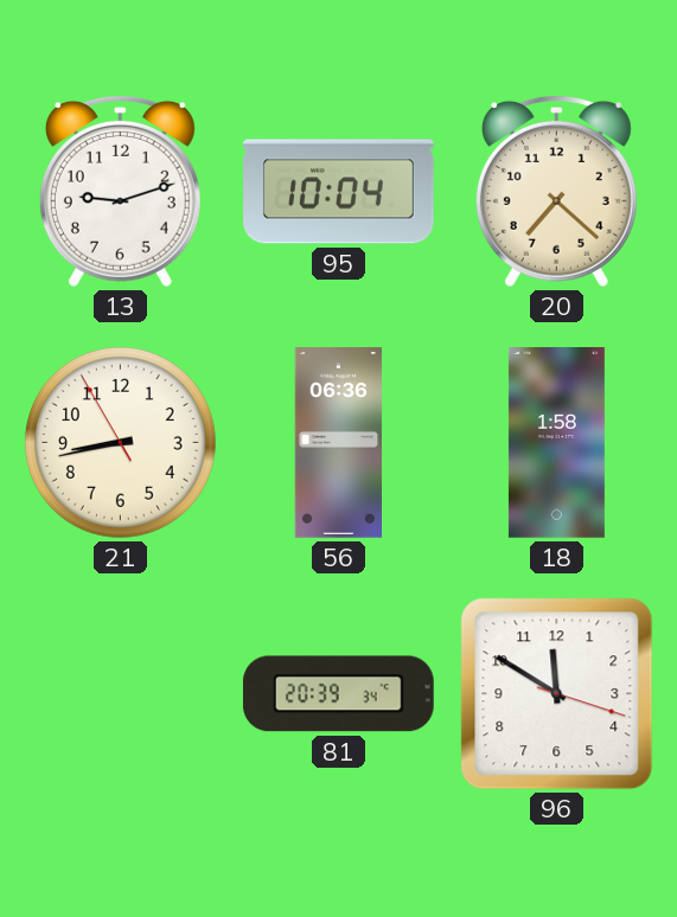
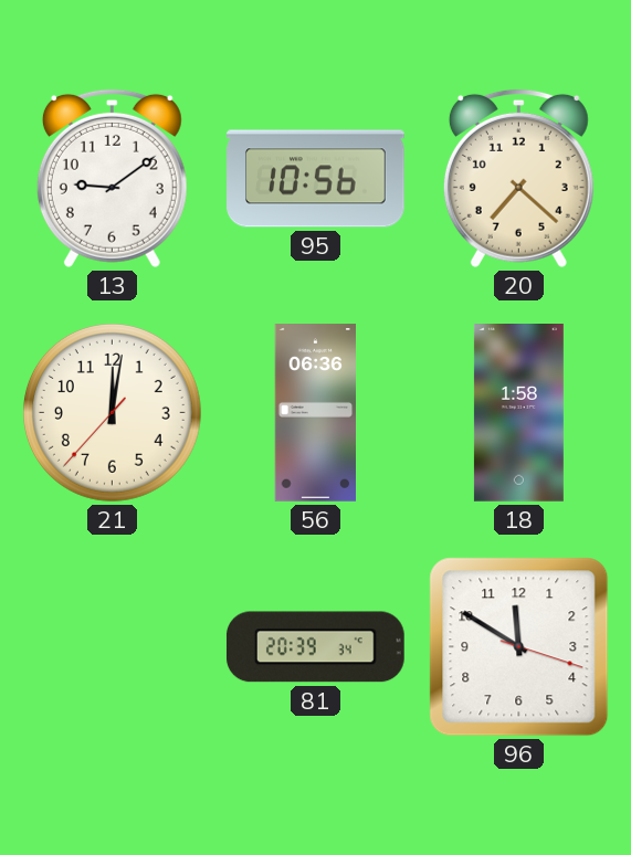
13: 9:12 -> 9:09
95: 10:04 -> 10:56
21: 8:42 -> 12:01
